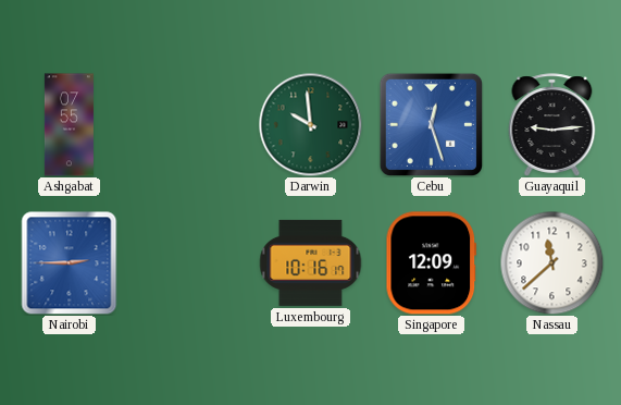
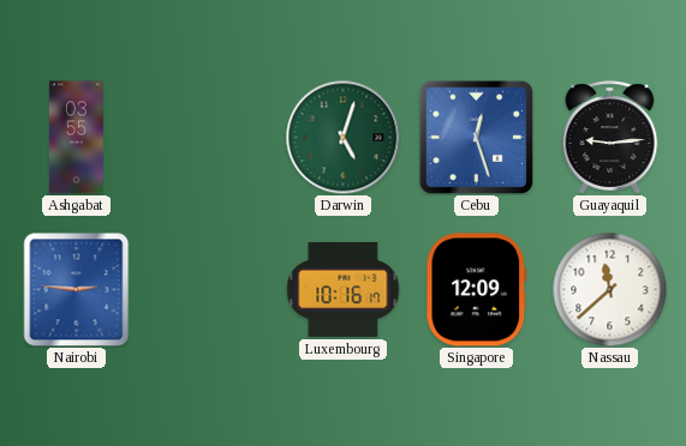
Ashgabat: 07:55 -> 03:55
Darwin: 9:59 -> 5:03
Nairobi: 2:45 -> 2:46
